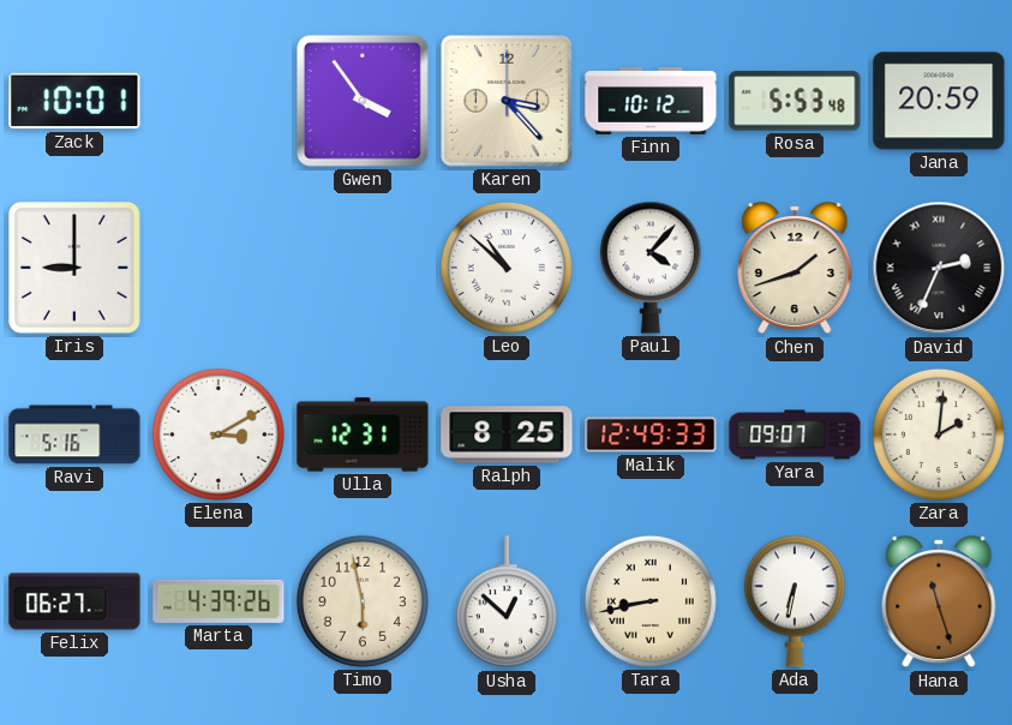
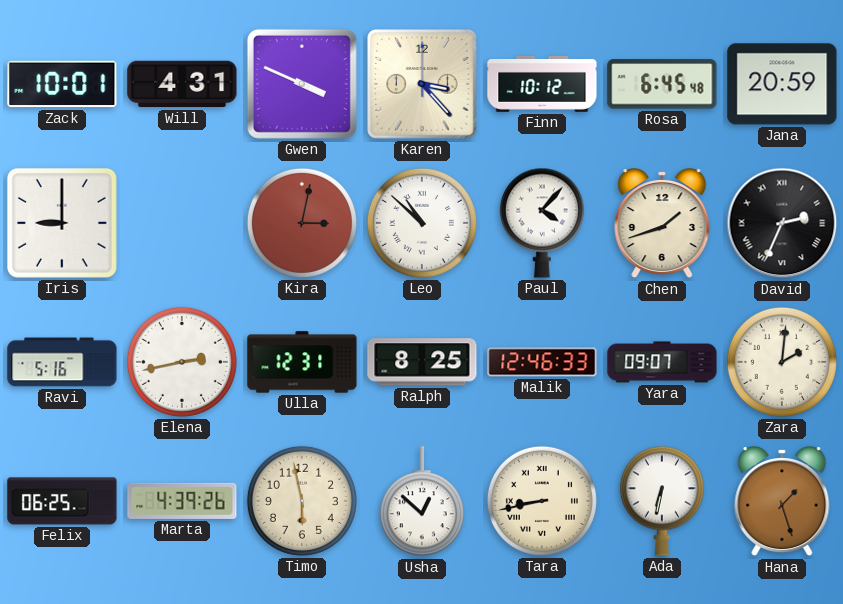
Will: none -> 4:31
Gwen: 3:54 -> 3:49
Rosa: 5:53 -> 6:45
Kira: none -> 3:02
Elena: 3:10 -> 2:43
Malik: 12:49 -> 12:46
Felix: 06:27 -> 06:25
Hana: 11:27 -> 1:27
